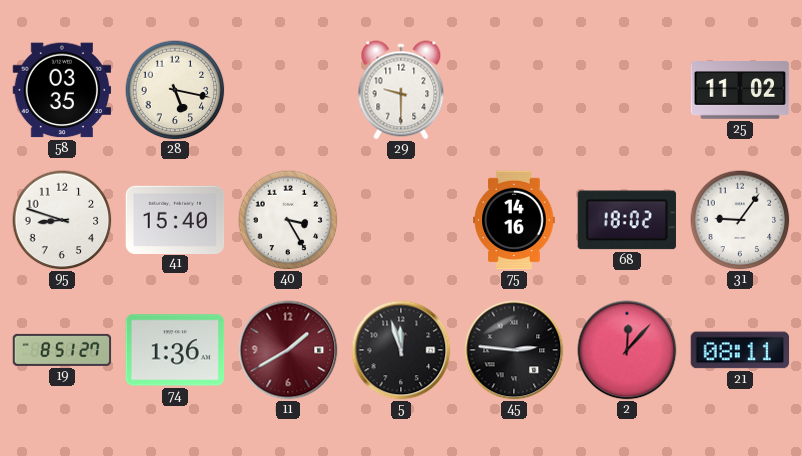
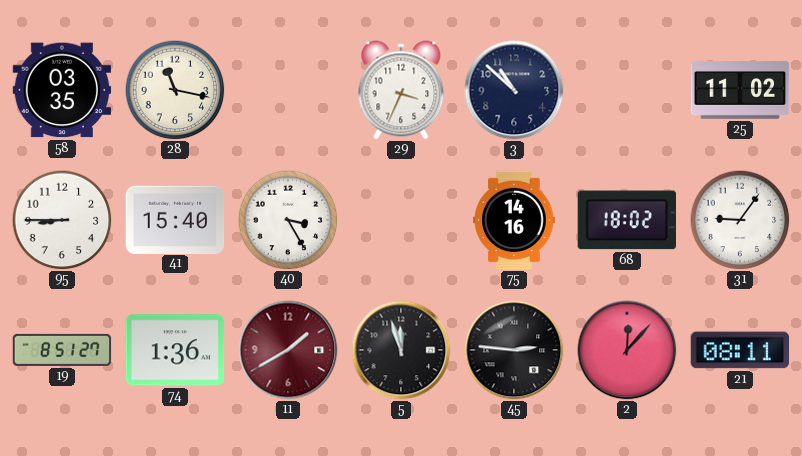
28: 5:17 -> 11:17
29: 9:30 -> 3:34
3: none -> 10:52
95: 8:48 -> 8:45
